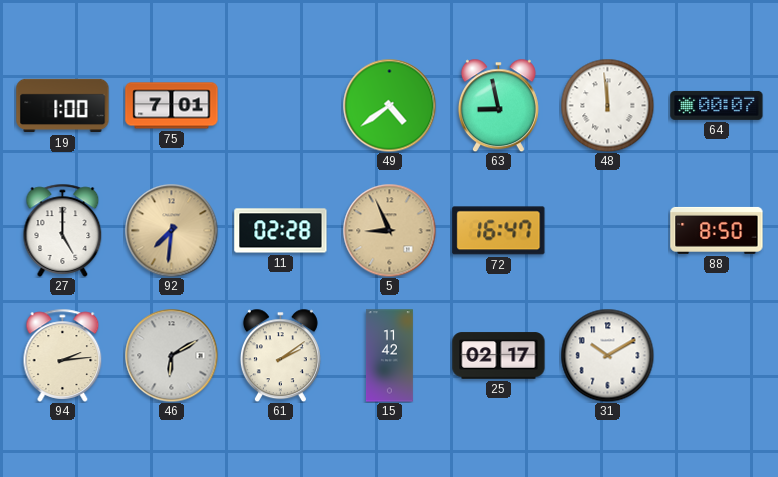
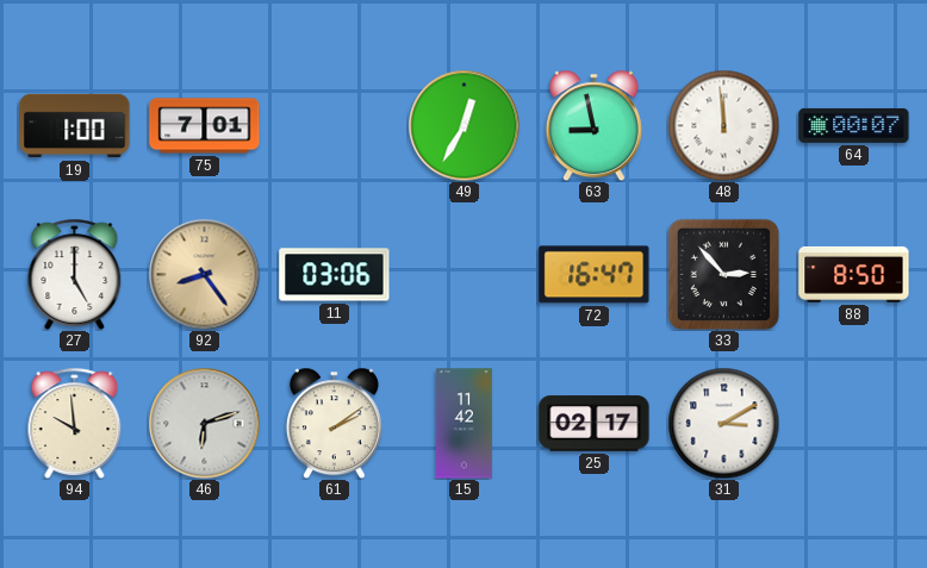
49: 4:39 -> 12:35
92: 7:31 -> 8:24
11: 02:28 -> 03:06
5: 8:56 -> none
33: none -> 2:53
94: 2:14 -> 9:59
46: 6:10 -> 6:12
31: 10:10 -> 3:10
